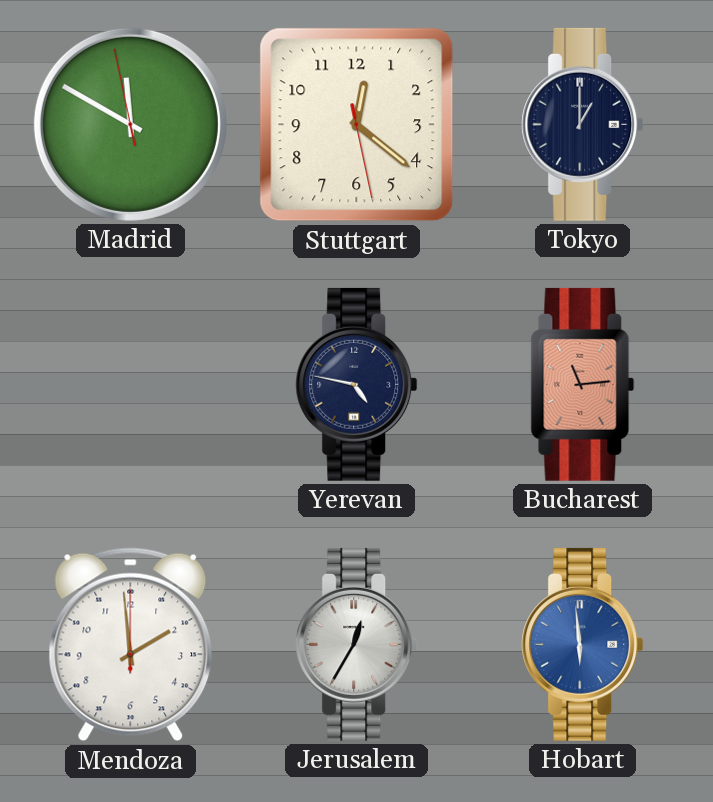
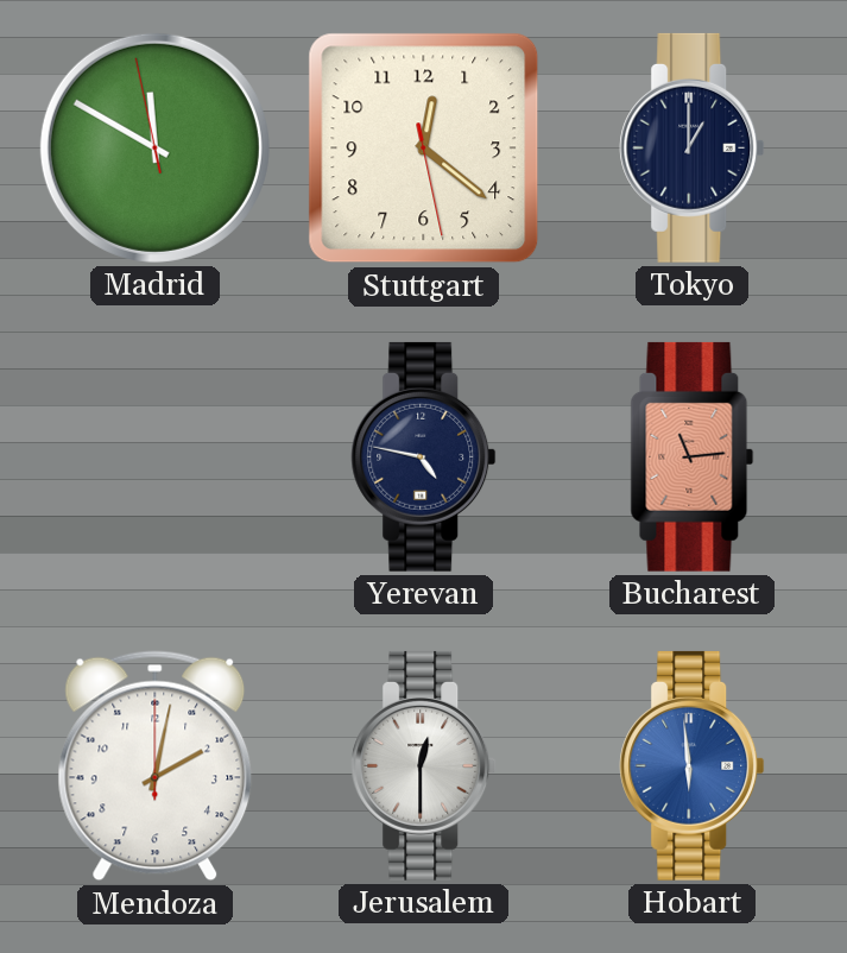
Mendoza: 1:59 -> 2:02
Jerusalem: 12:35 -> 12:30
